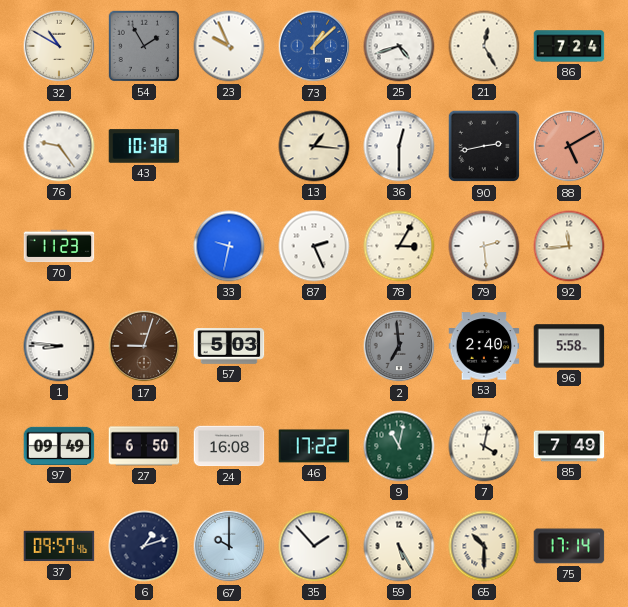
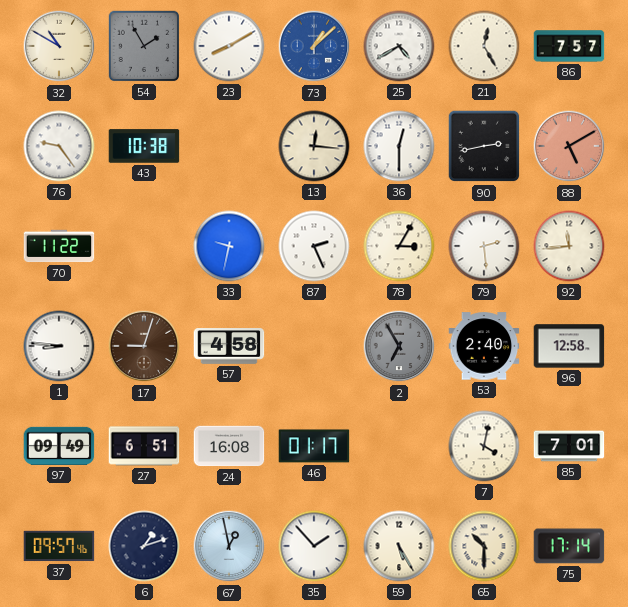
23: 9:56 -> 8:10
25: 4:42 -> 4:40
86: 7:24 -> 7:57
13: 1:16 -> 12:16
70: 11:23 -> 11:22
57: 5:03 -> 4:58
2: 6:59 -> 6:55
96: 5:58 -> 12:58
27: 6:50 -> 6:51
46: 17:22 -> 01:17
9: 11:02 -> none
85: 7:49 -> 7:01
67: 10:00 -> 12:58
